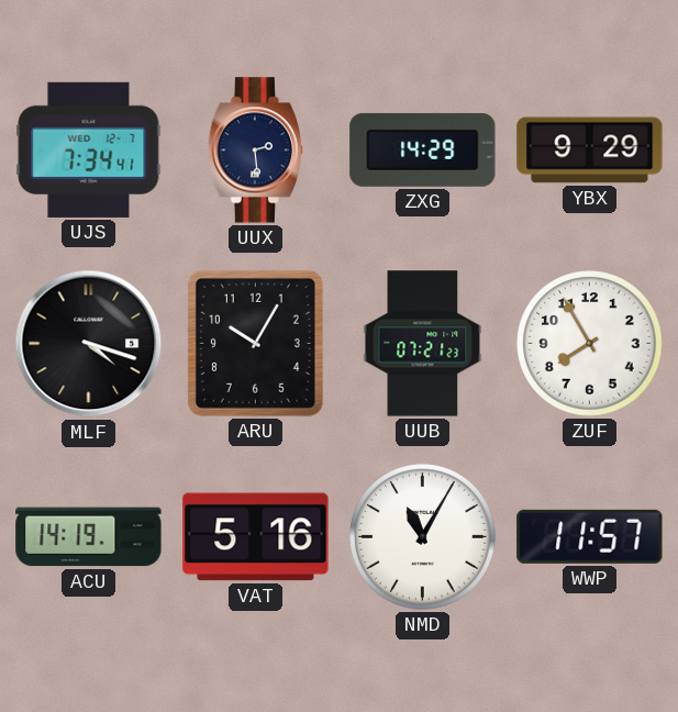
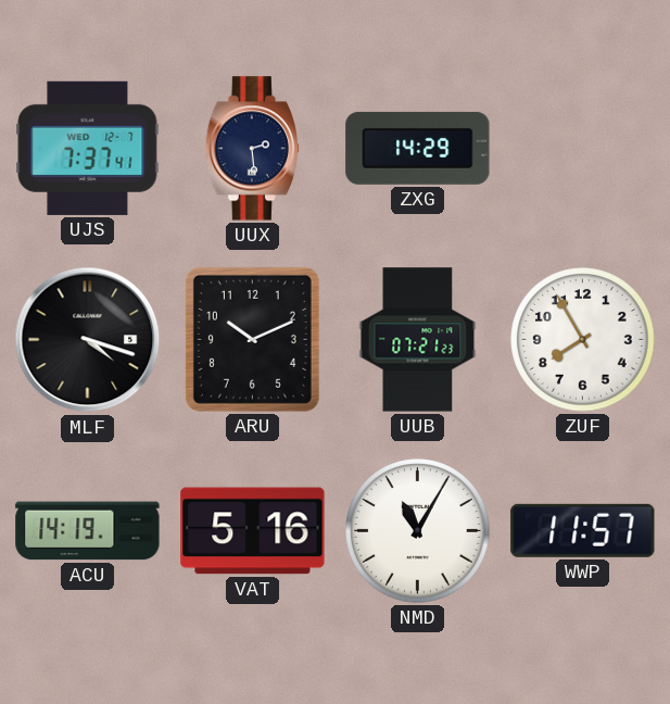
UJS: 7:34 -> 7:37
YBX: 9:29 -> none
ARU: 10:05 -> 10:11
